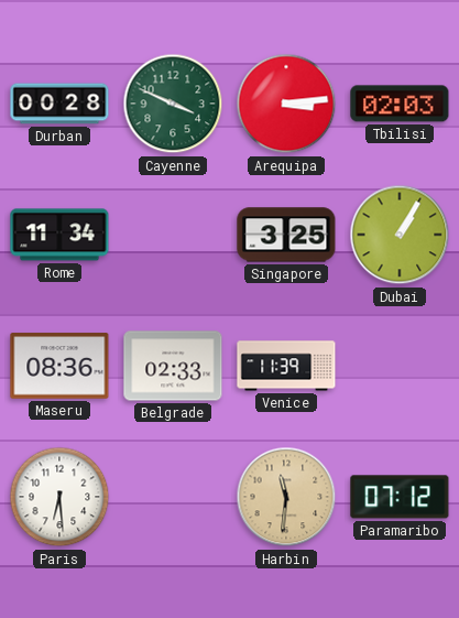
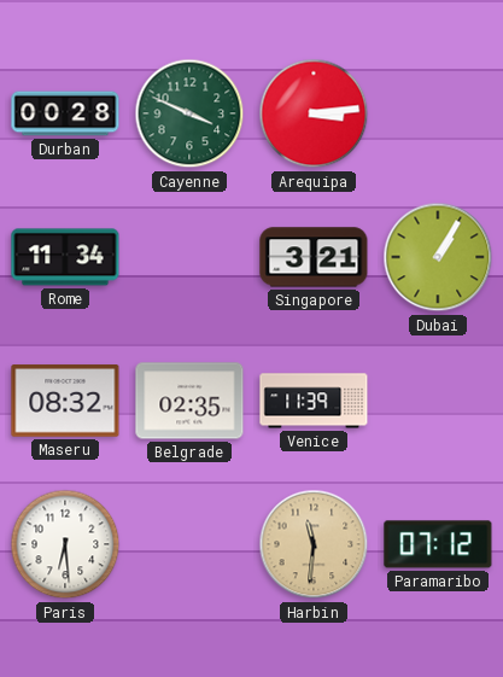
Tbilisi: 02:03 -> none
Singapore: 3:25 -> 3:21
Maseru: 08:36 -> 08:32
Belgrade: 02:33 -> 02:35
